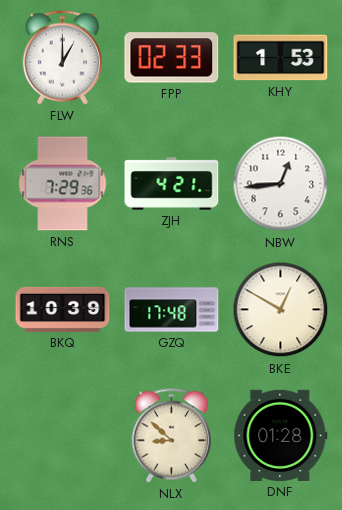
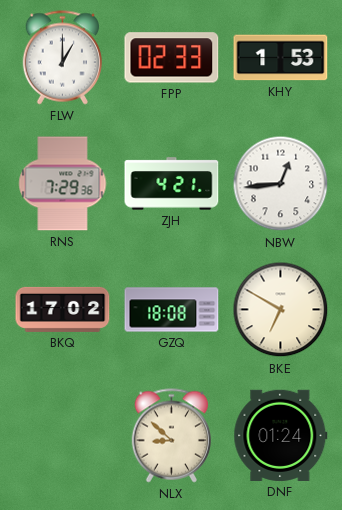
BKQ: 10:39 -> 17:02
GZQ: 17:48 -> 18:08
BKE: 12:50 -> 6:50
DNF: 01:28 -> 01:24
